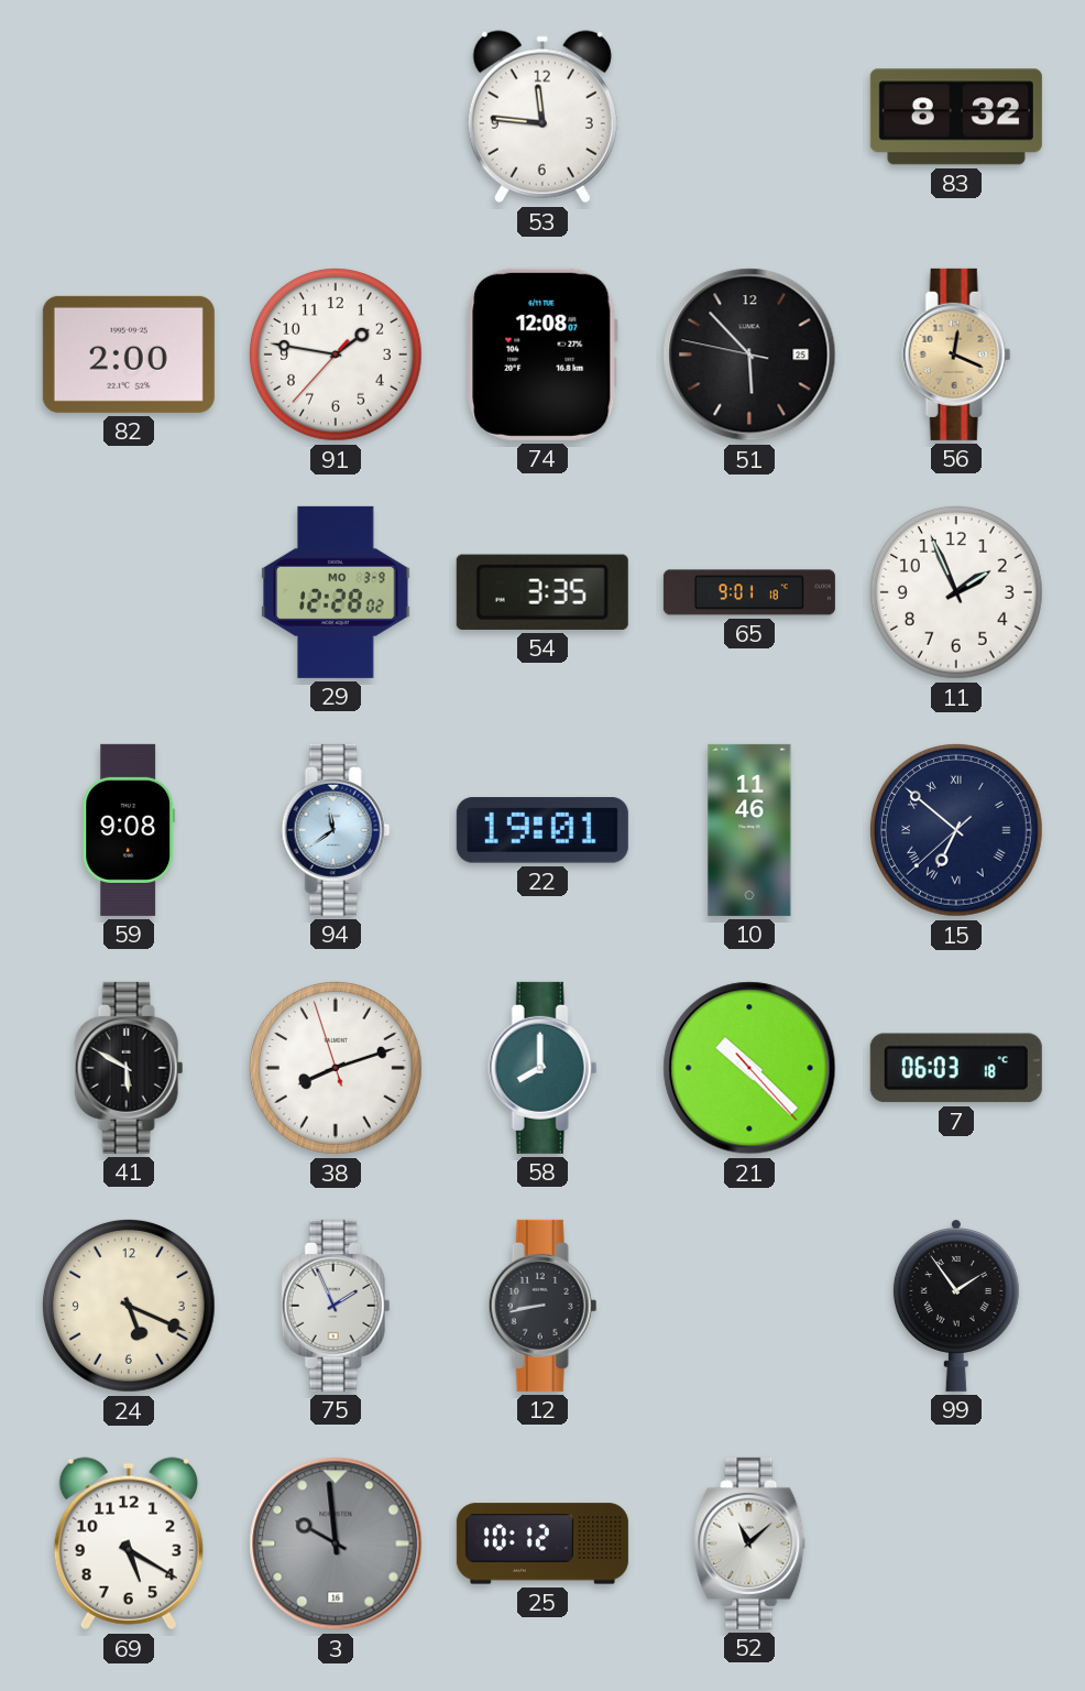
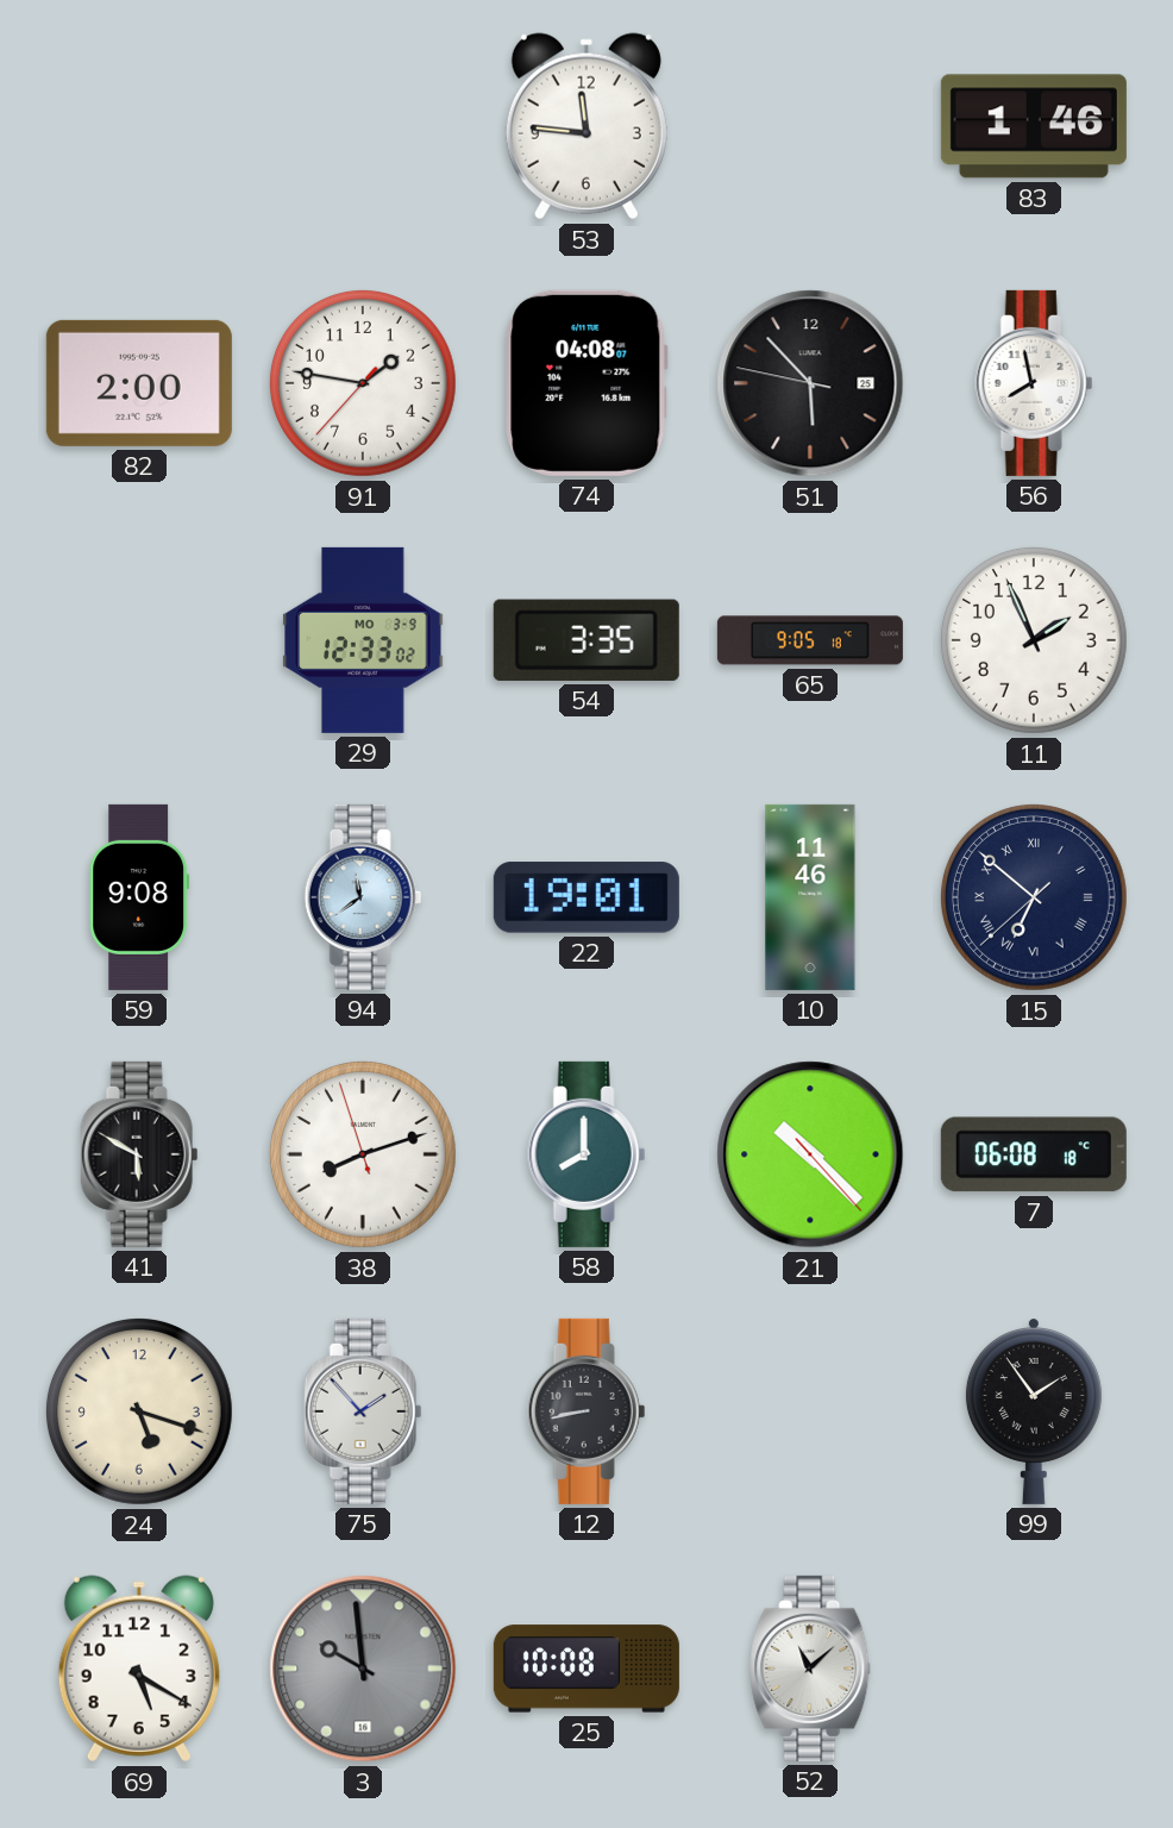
83: 8:32 -> 1:46
74: 12:08 -> 04:08
56: 12:19 -> 7:58
56 dial: champagne -> white
29: 12:28 -> 12:33
65: 9:01 -> 9:05
7: 06:03 -> 06:08
24: 5:19 -> 5:18
75: 1:56 -> 1:53
25: 10:12 -> 10:08
